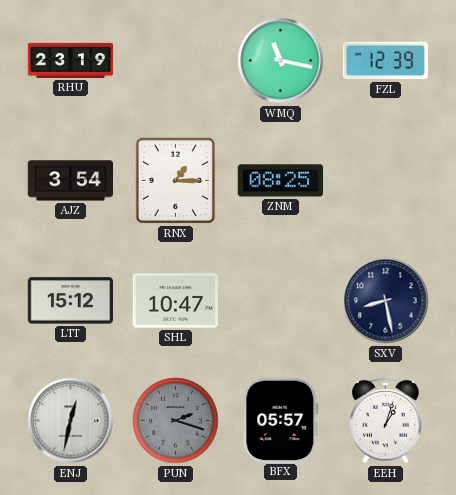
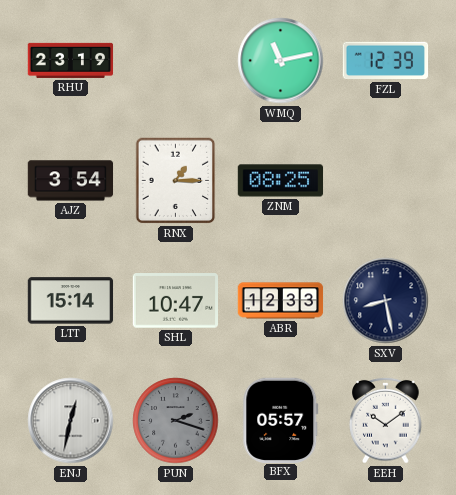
WMQ: 11:17 -> 11:13
LTT: 15:12 -> 15:14
ABR: none -> 12:33
EEH: 1:03 -> 10:09
